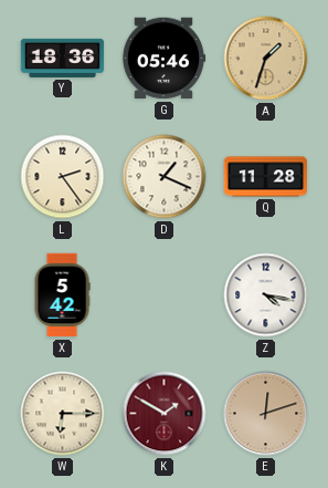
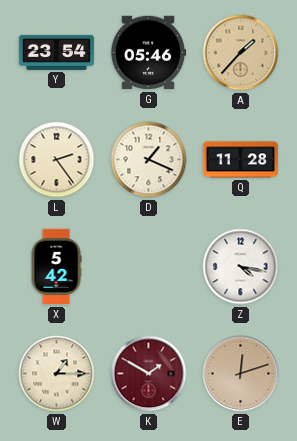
Y: 18:36 -> 23:54
A: 1:33 -> 1:37
W: 6:15 -> 1:15
